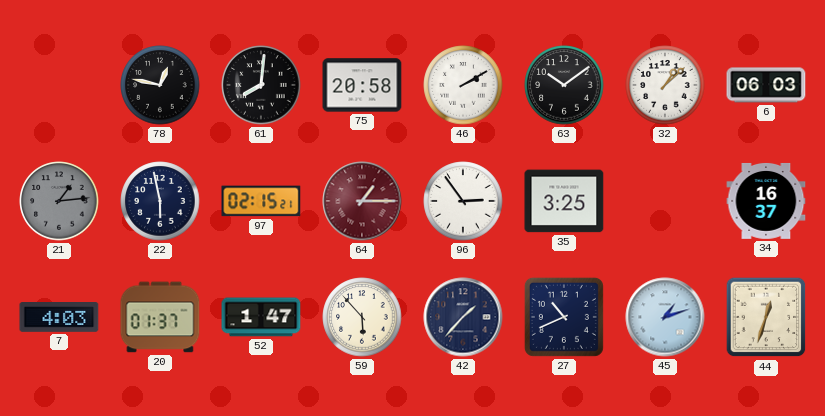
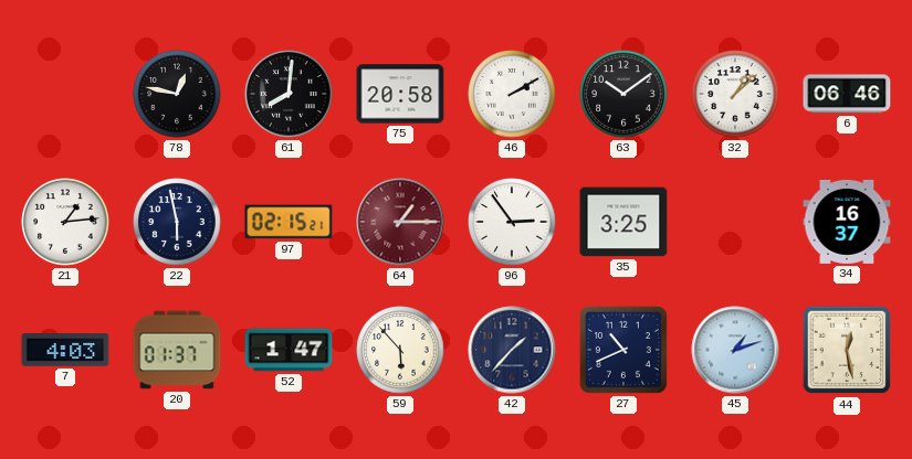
6: 06:03 -> 06:46
21 dial: grey -> white
44: 12:33 -> 12:28
